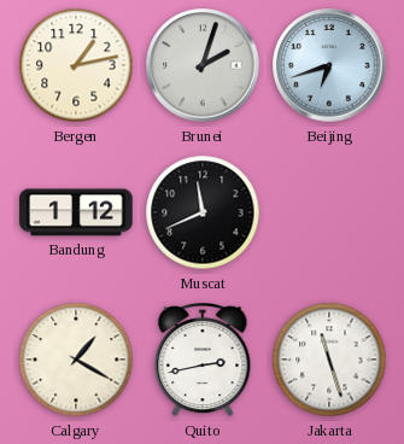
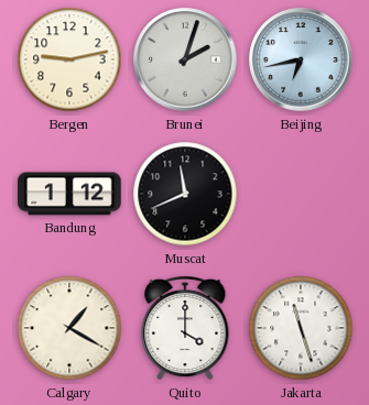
Bergen: 1:13 -> 9:13
Beijing: 6:42 -> 6:43
Quito: 2:43 -> 4:00
